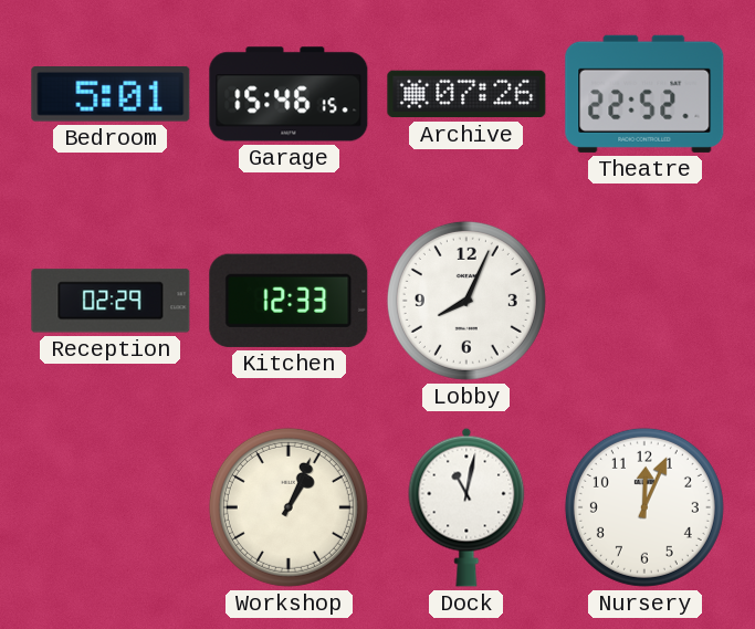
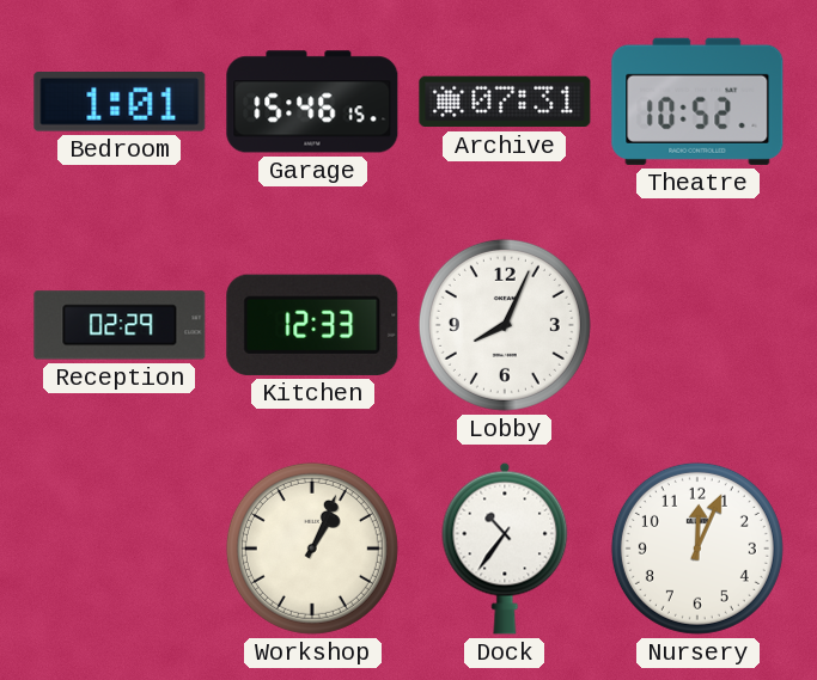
Bedroom: 5:01 -> 1:01
Archive: 07:26 -> 07:31
Theatre: 22:52 -> 10:52
Dock: 11:02 -> 10:36
